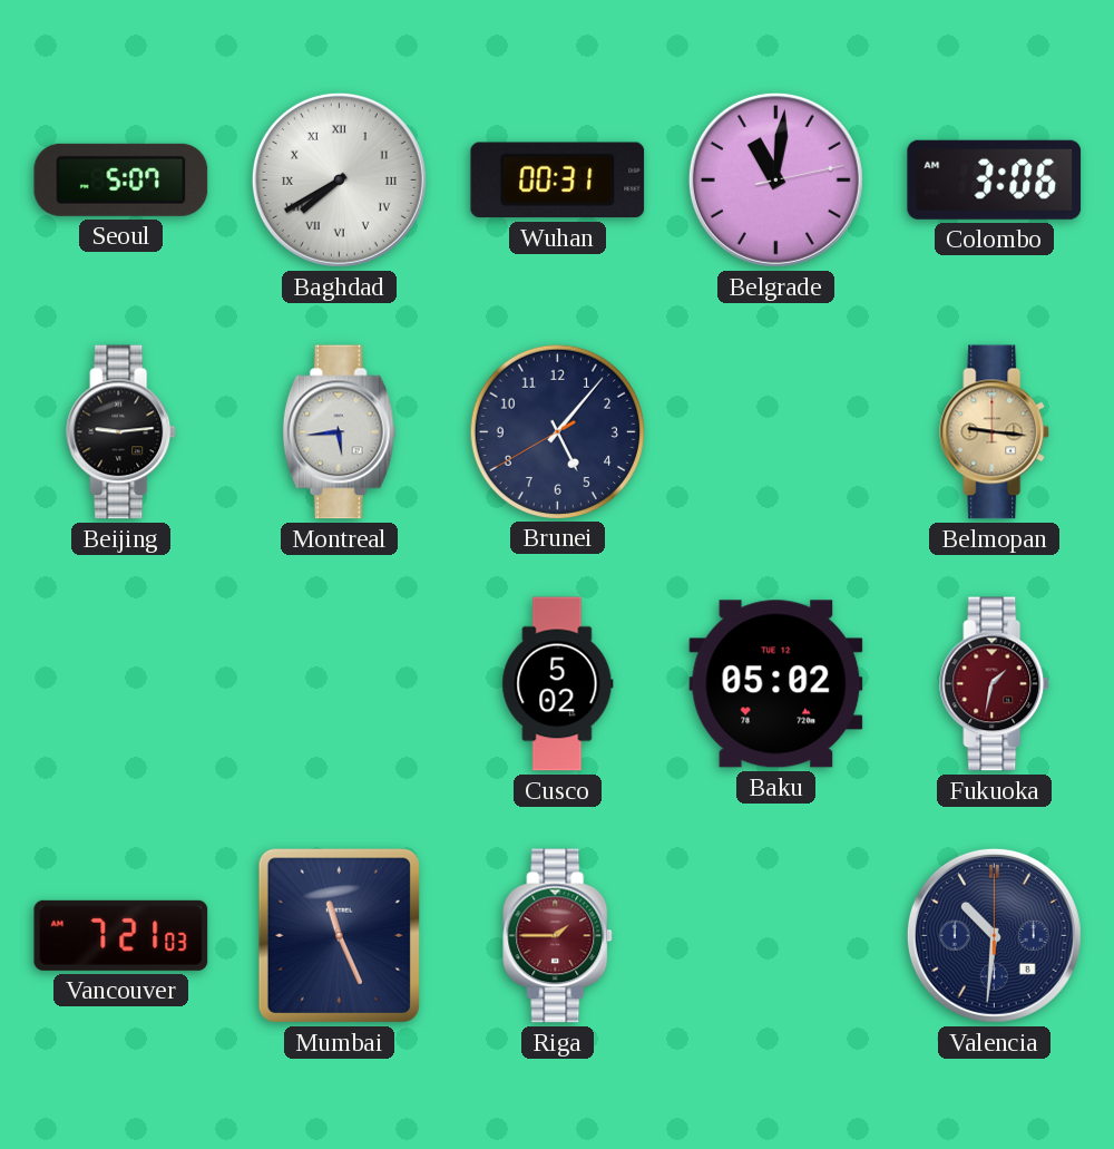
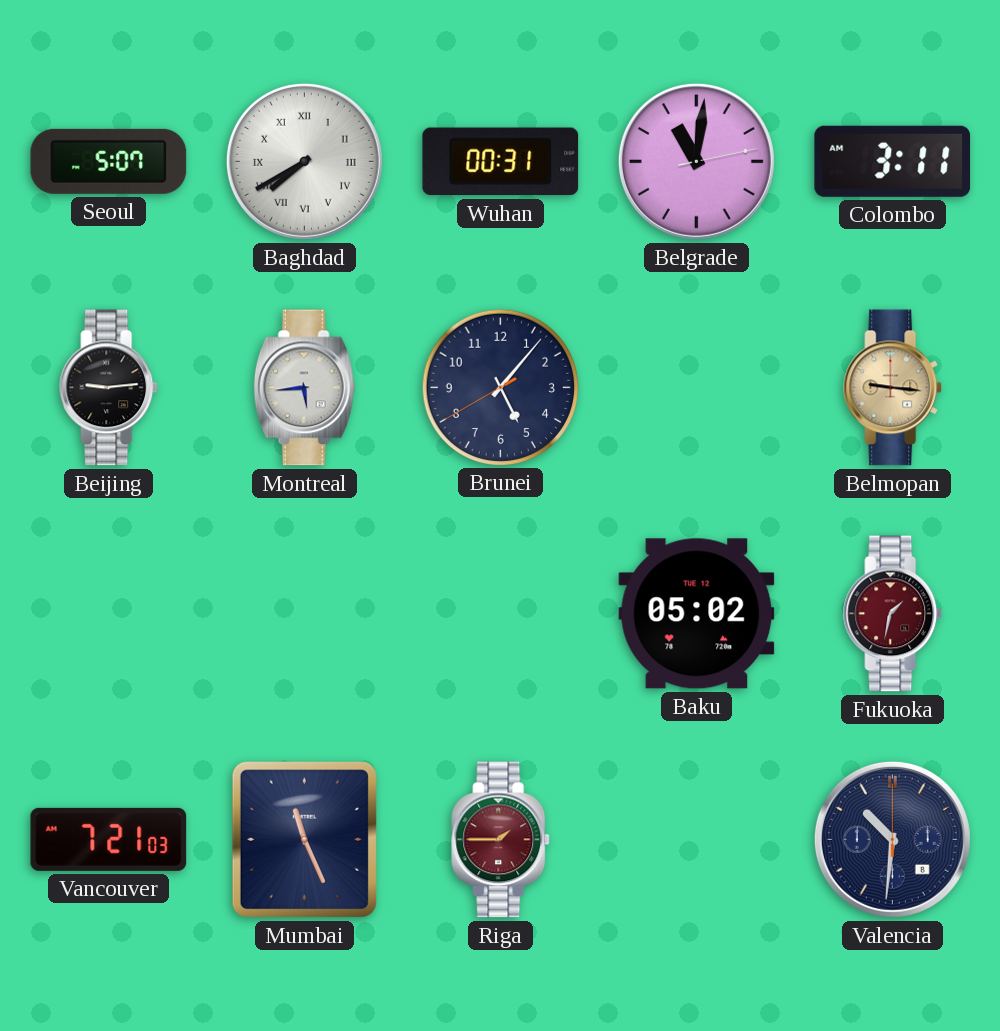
Colombo: 3:06 -> 3:11
Cusco: 5:02 -> none
